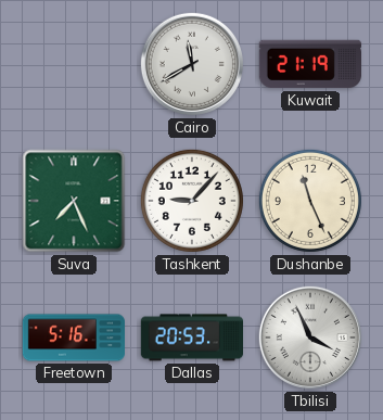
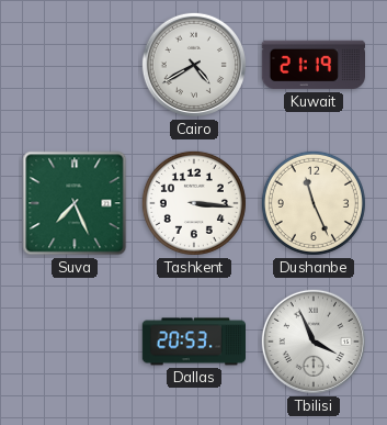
Cairo: 11:40 -> 4:40
Tashkent: 9:07 -> 3:16
Freetown: 5:16 -> none
